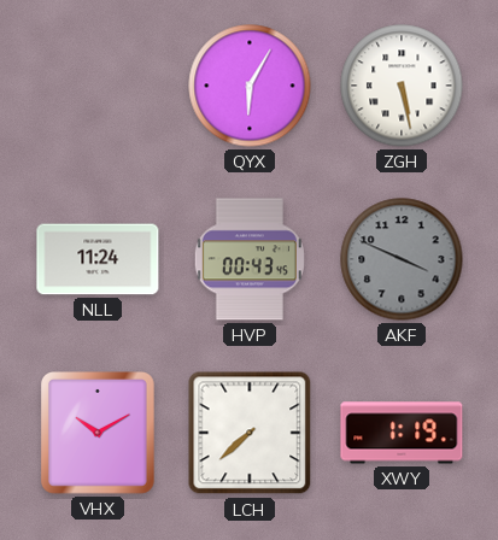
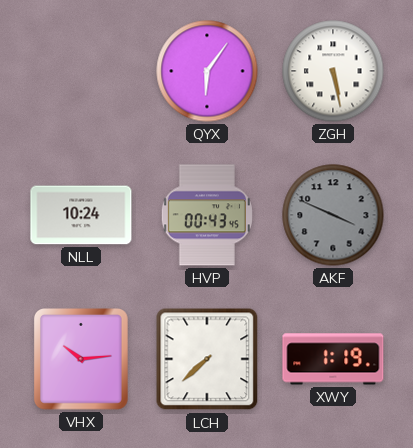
QYX: 6:05 -> 6:06
NLL: 11:24 -> 10:24
VHX: 10:10 -> 10:14
